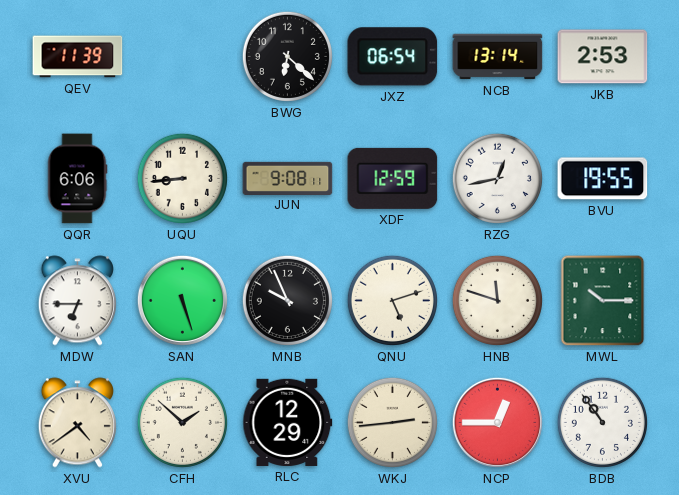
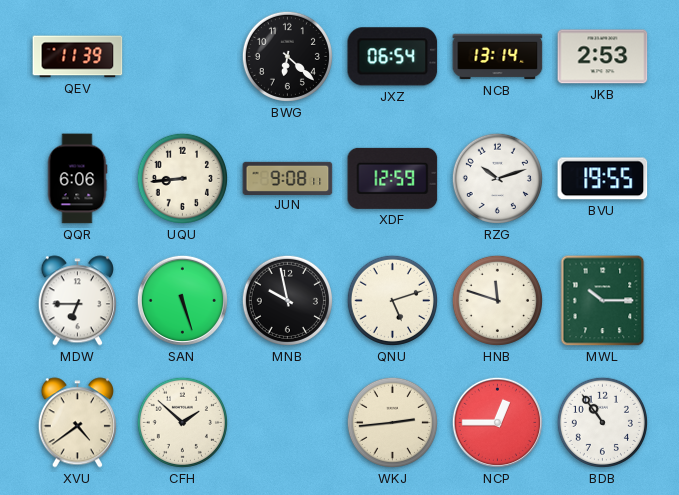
RZG: 12:43 -> 10:12
MNB: 9:56 -> 9:58
RLC: 12:29 -> none
